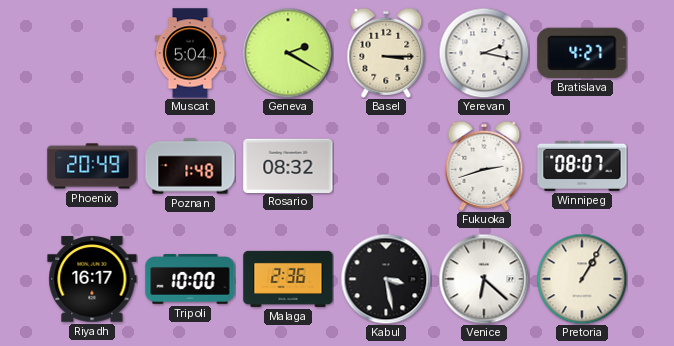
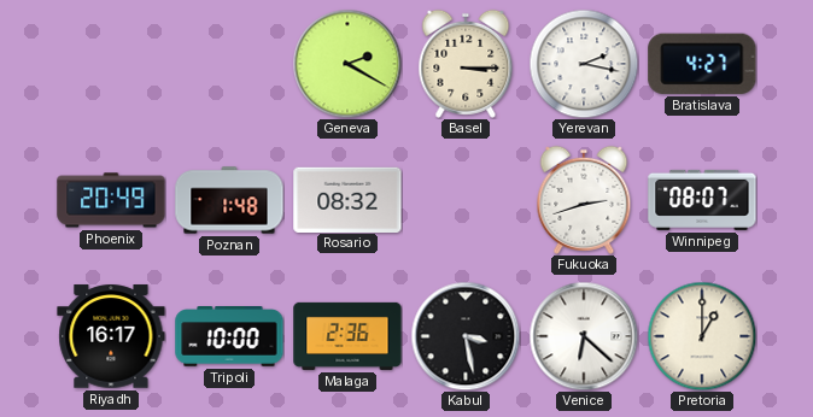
Muscat: 5:04 -> none
Pretoria: 1:05 -> 1:00
